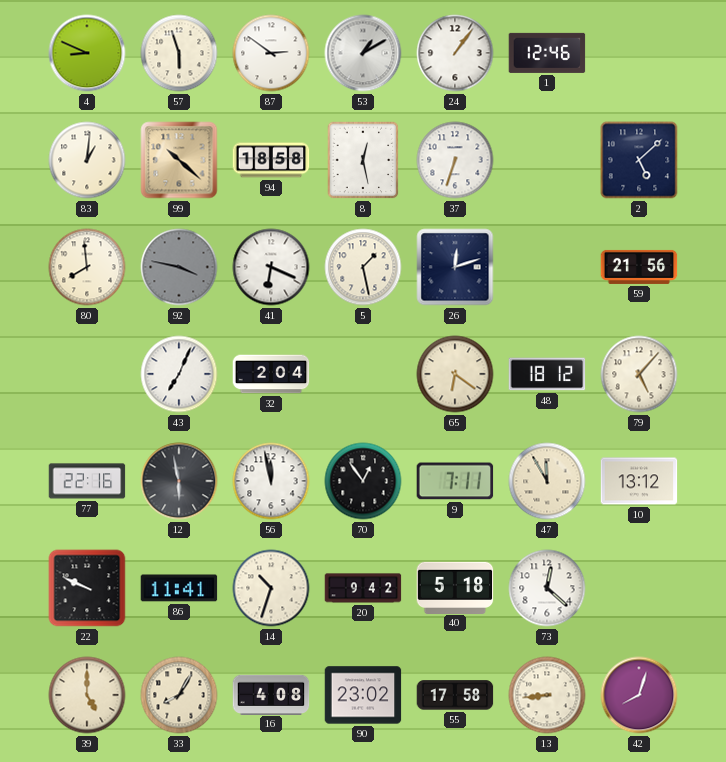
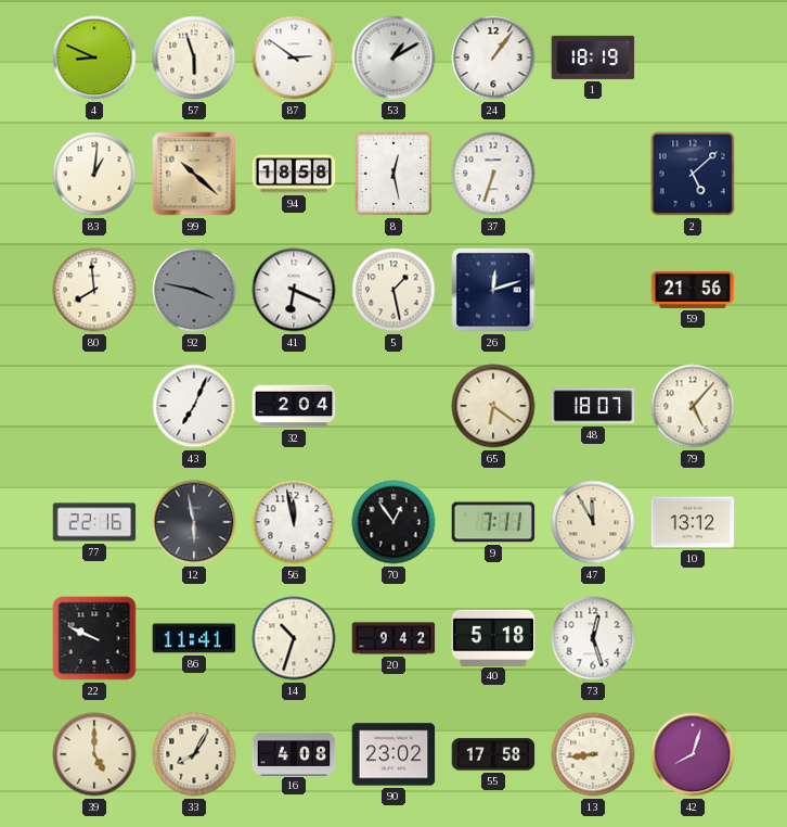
1: 12:46 -> 18:19
48: 18:12 -> 18:07
73: 12:22 -> 12:27
